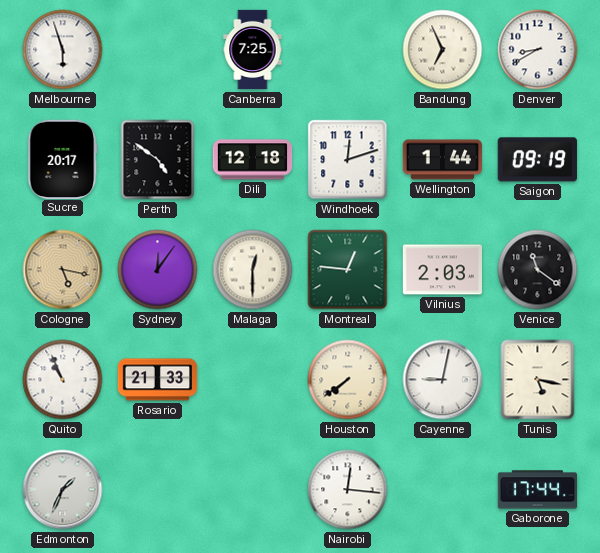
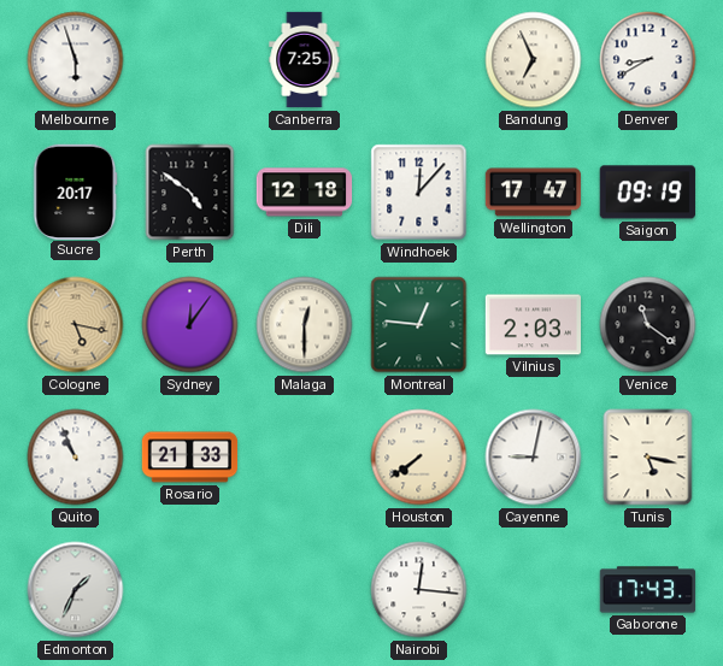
Windhoek: 12:12 -> 12:07
Wellington: 1:44 -> 17:47
Gaborone: 17:44 -> 17:43
